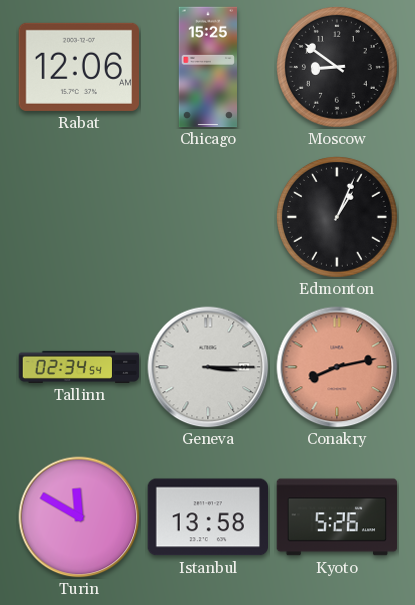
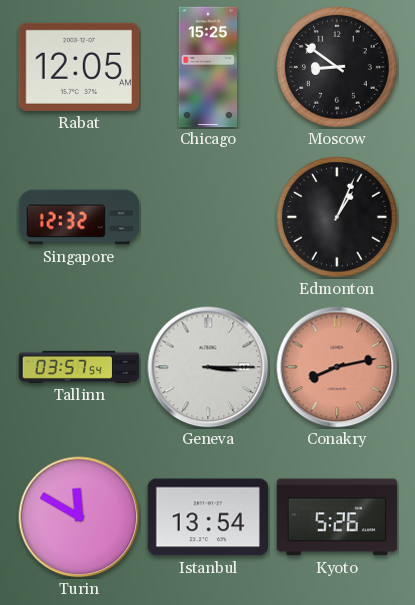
Rabat: 12:06 -> 12:05
Singapore: none -> 12:32
Tallinn: 02:34 -> 03:57
Istanbul: 13:58 -> 13:54
